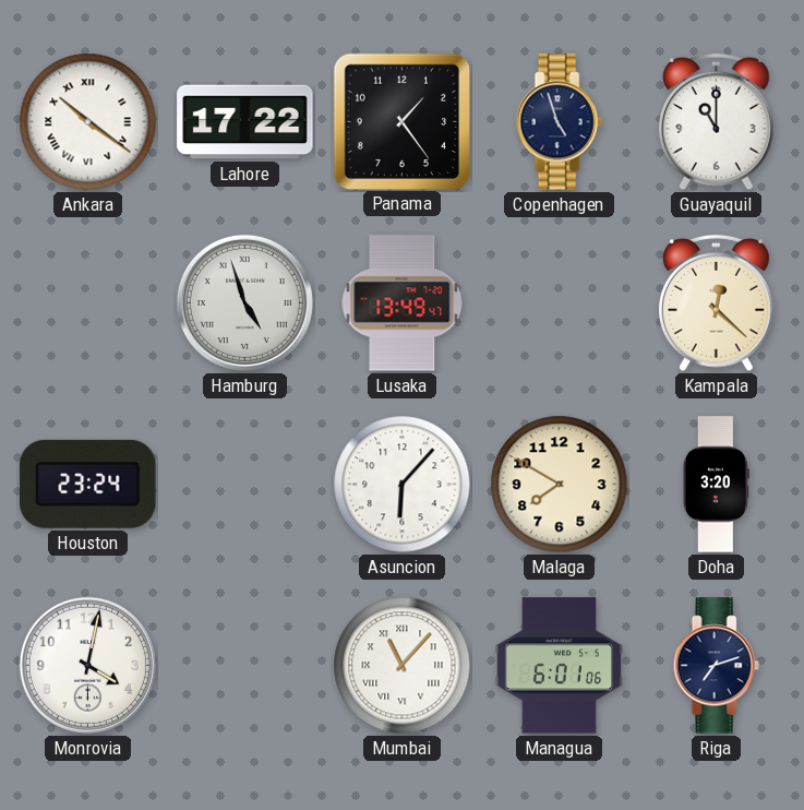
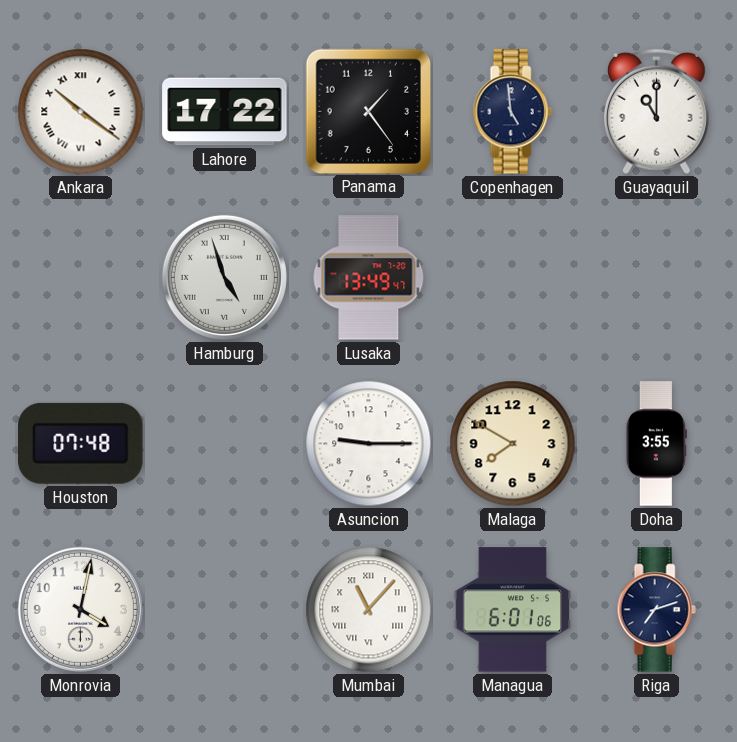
Copenhagen: 4:57 -> 4:59
Kampala: 12:22 -> none
Houston: 23:24 -> 07:48
Asuncion: 6:07 -> 9:15
Doha: 3:20 -> 3:55
